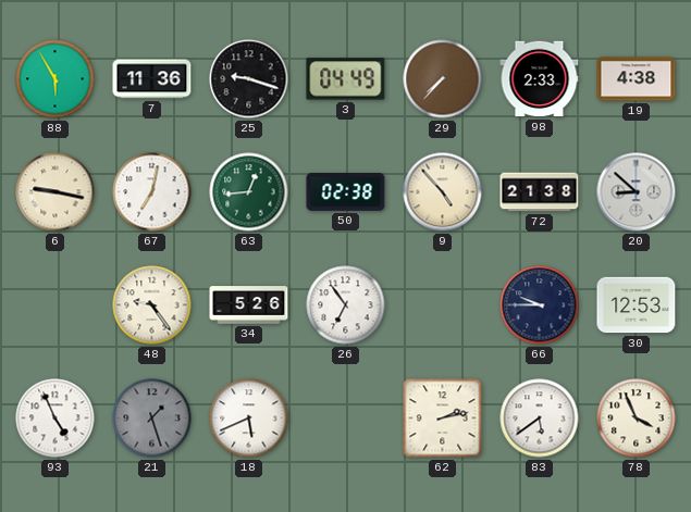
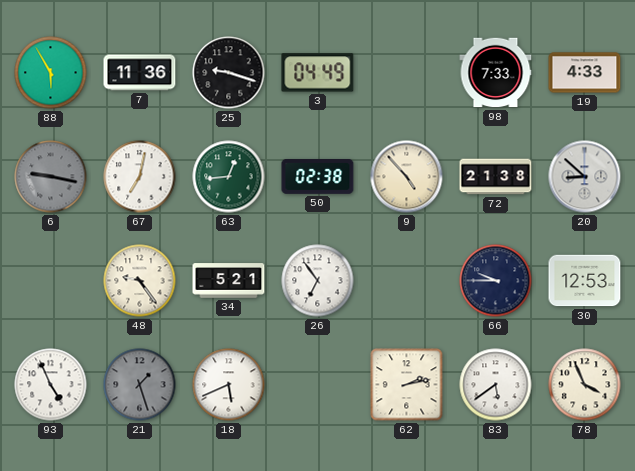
29: 7:37 -> none
98: 2:33 -> 7:33
19: 4:38 -> 4:33
6 dial: cream -> grey
34: 5:26 -> 5:21
